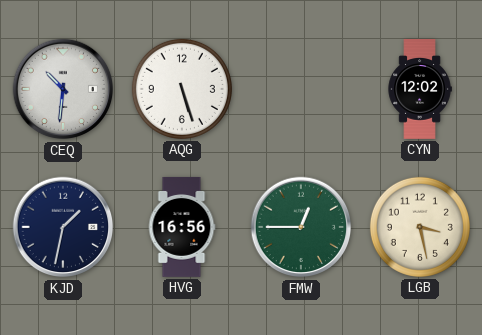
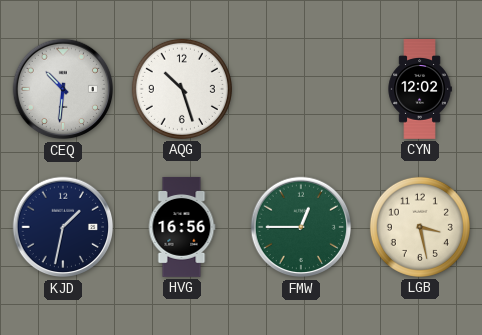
AQG: 5:27 -> 10:27
